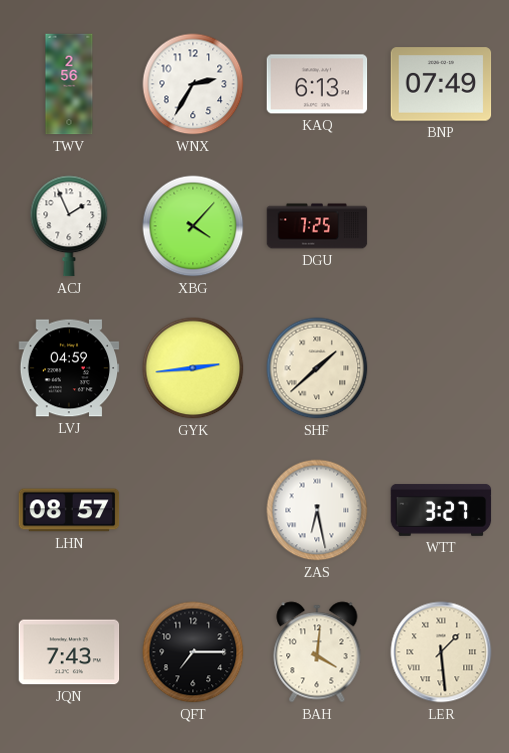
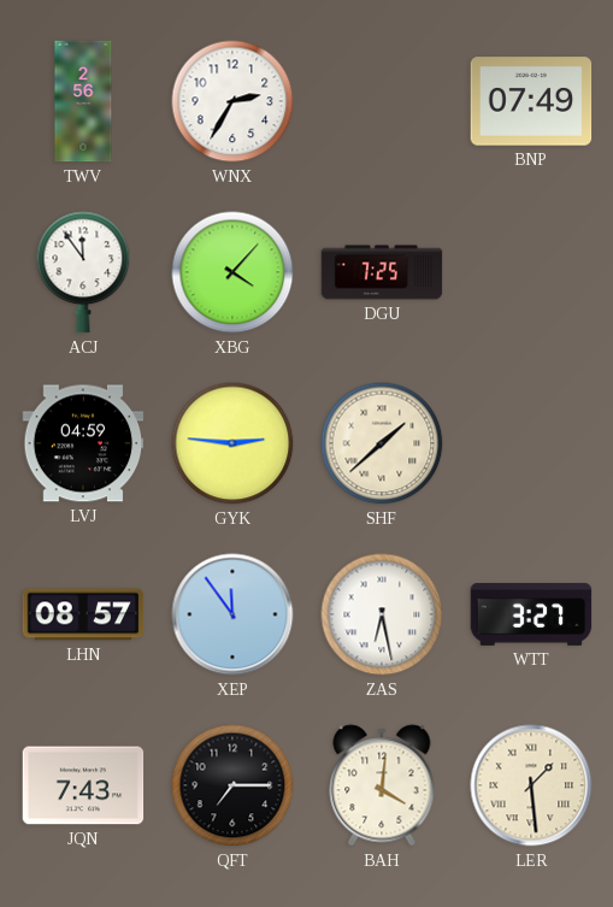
KAQ: 6:13 -> none
ACJ: 1:56 -> 11:54
GYK: 2:44 -> 2:46
XEP: none -> 11:54
